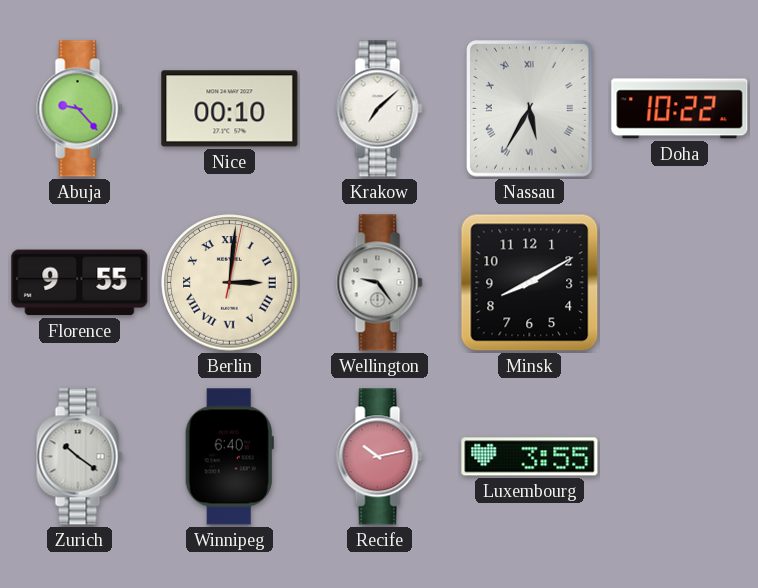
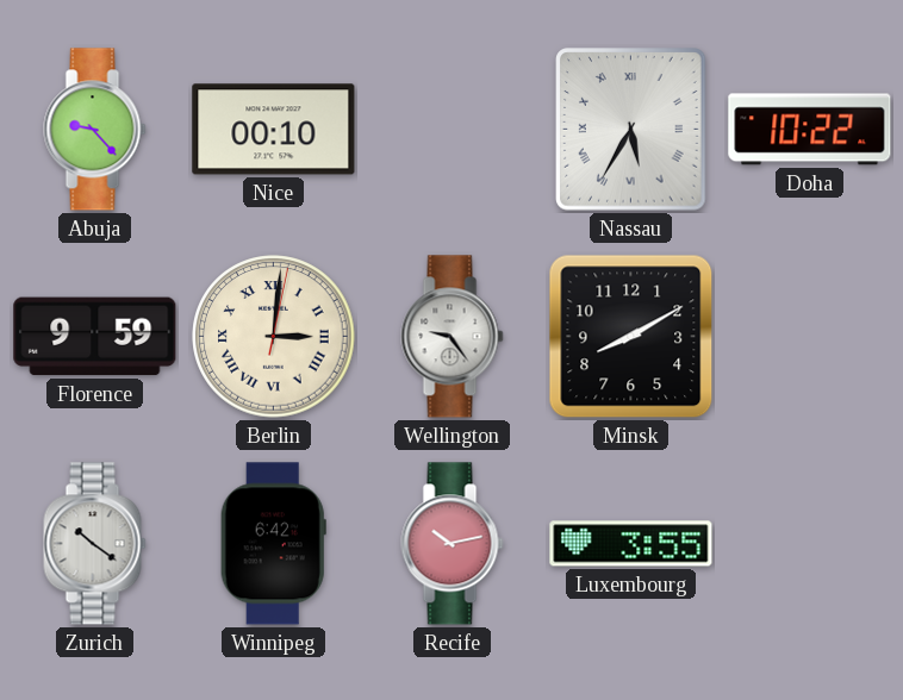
Krakow: 7:08 -> none
Florence: 9:55 -> 9:59
Winnipeg: 6:40 -> 6:42
